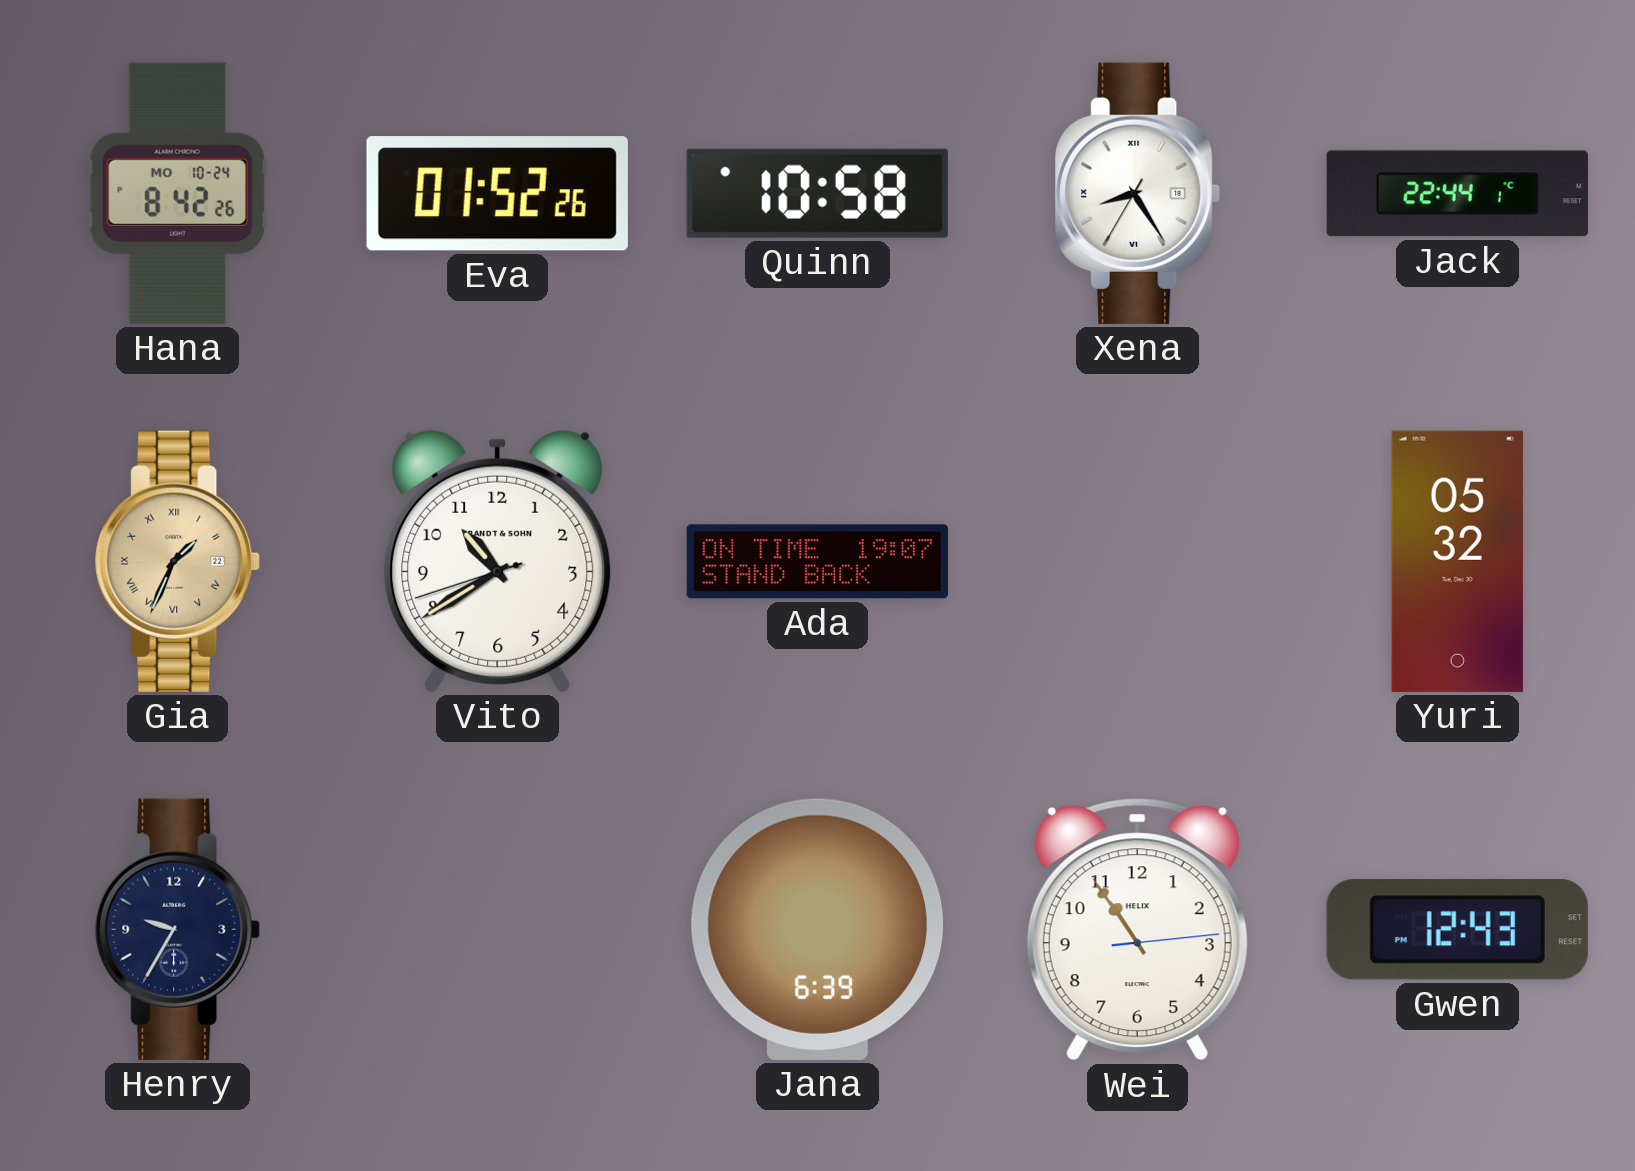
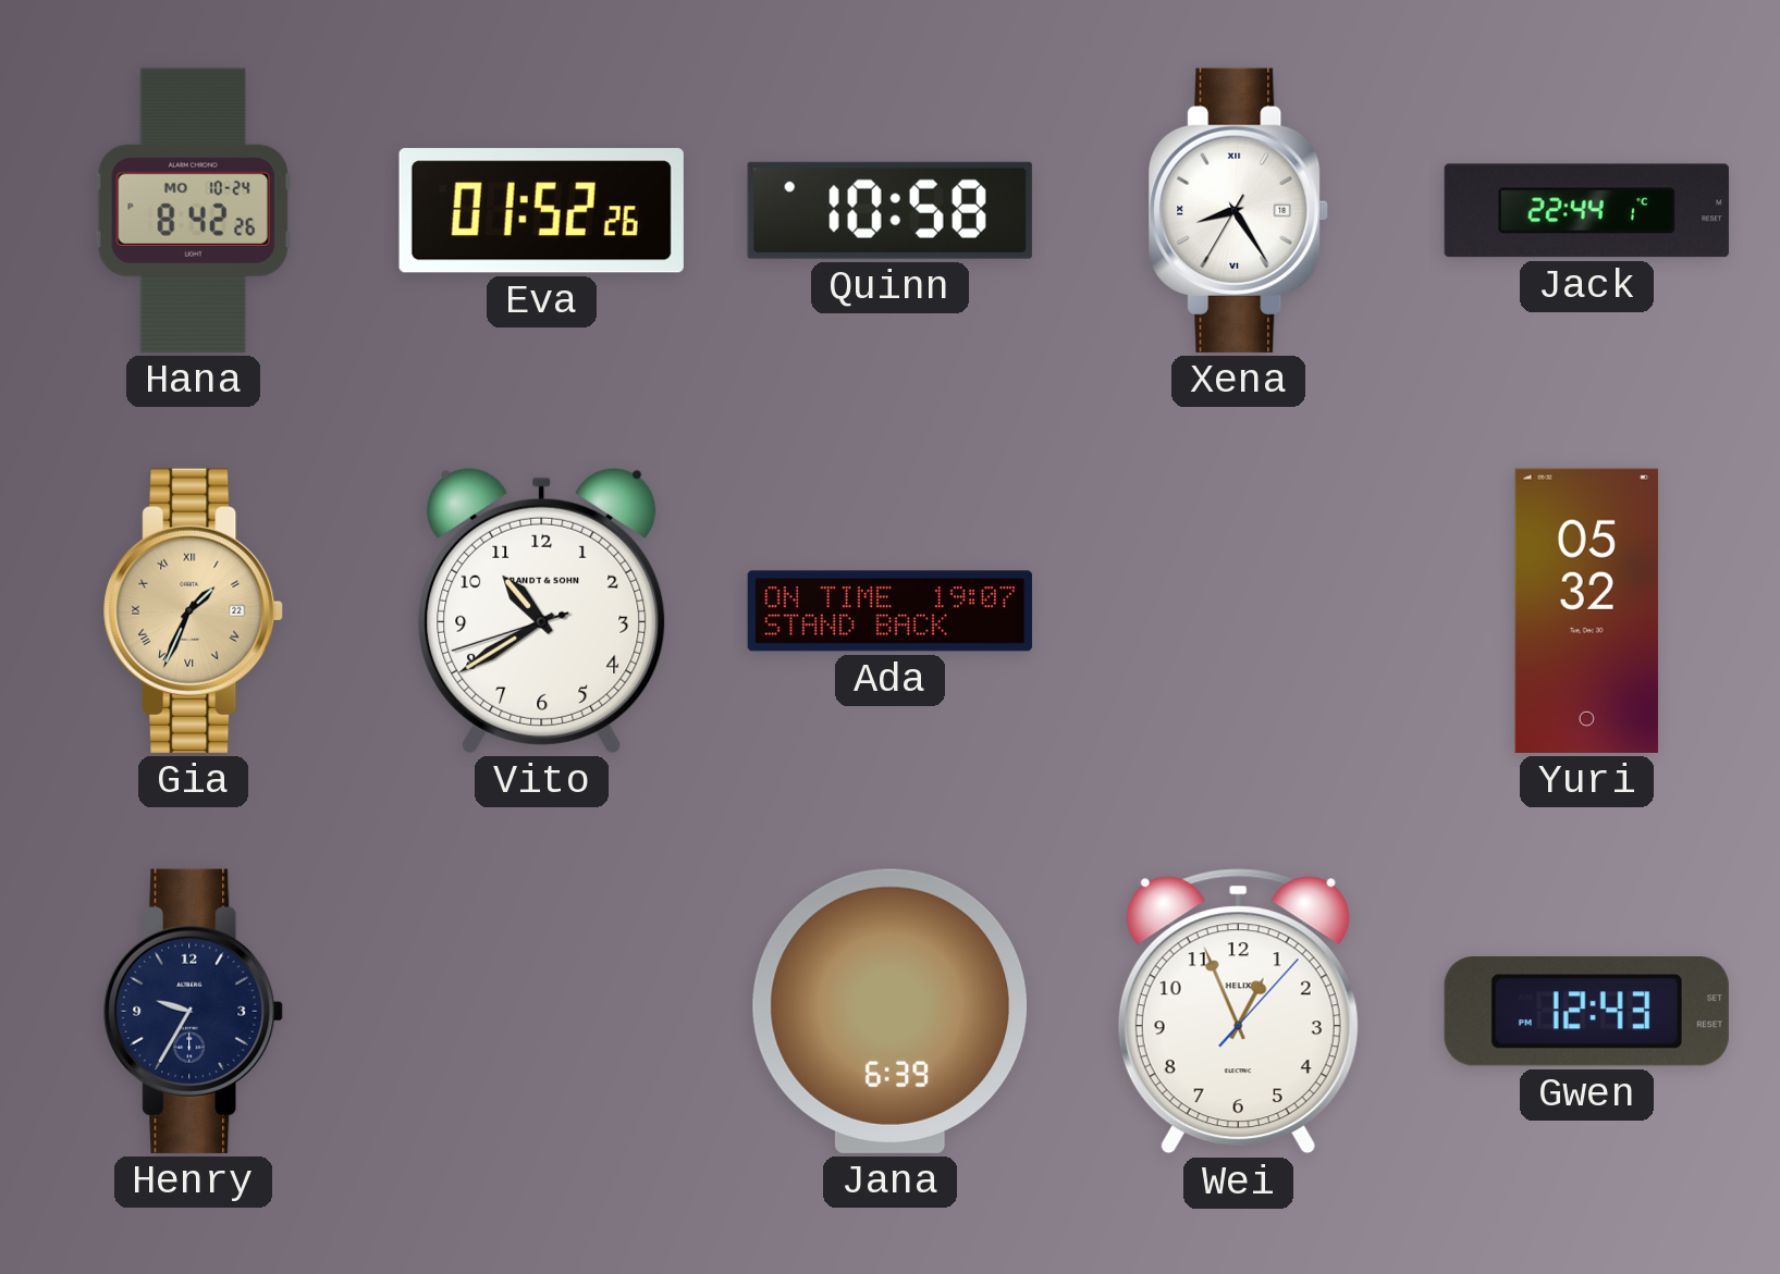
Wei: 10:54 -> 12:56
